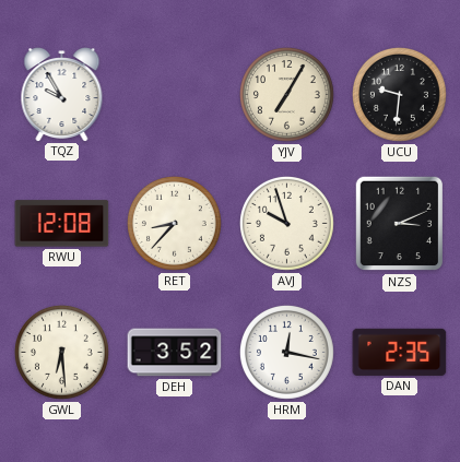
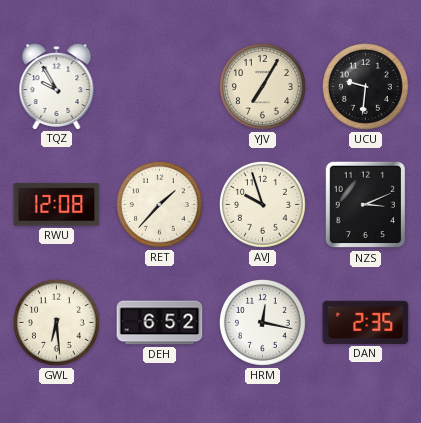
RET: 8:37 -> 1:37
DEH: 3:52 -> 6:52
